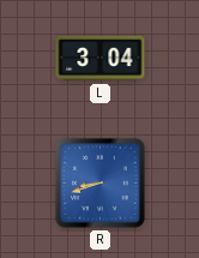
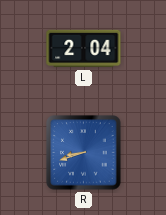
L: 3:04 -> 2:04
